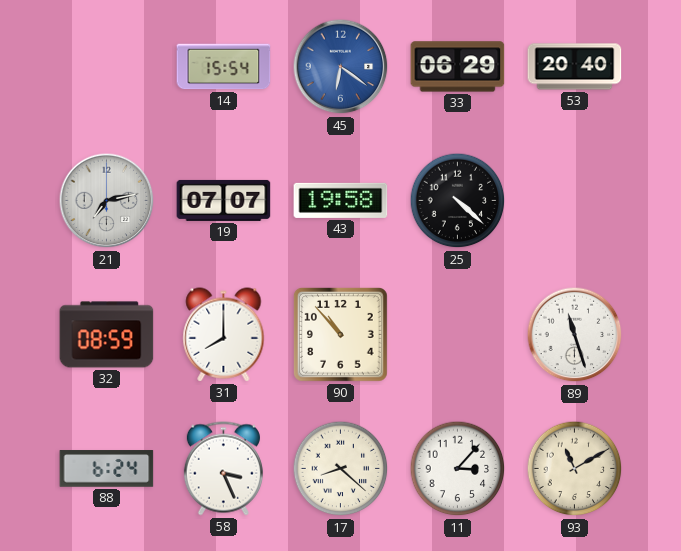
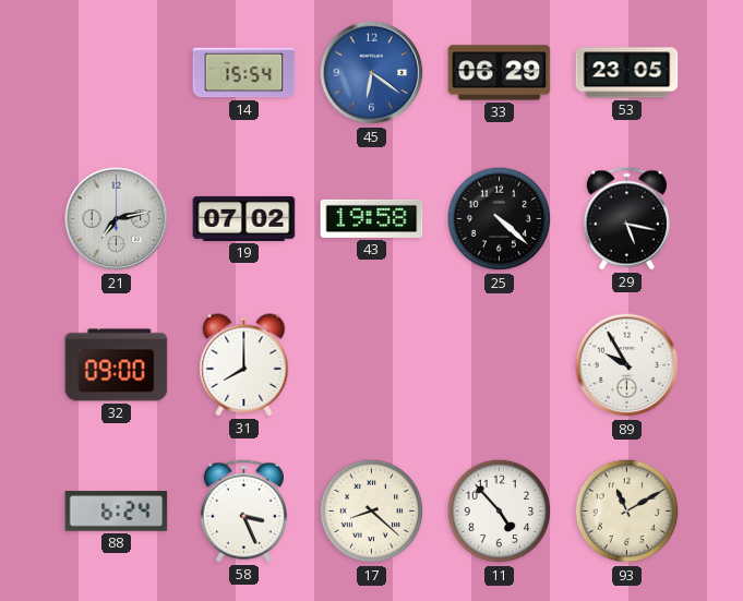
53: 20:40 -> 23:05
19: 07:07 -> 07:02
29: none -> 5:17
32: 08:59 -> 09:00
90: 10:53 -> none
89: 11:27 -> 9:55
11: 3:07 -> 4:53
